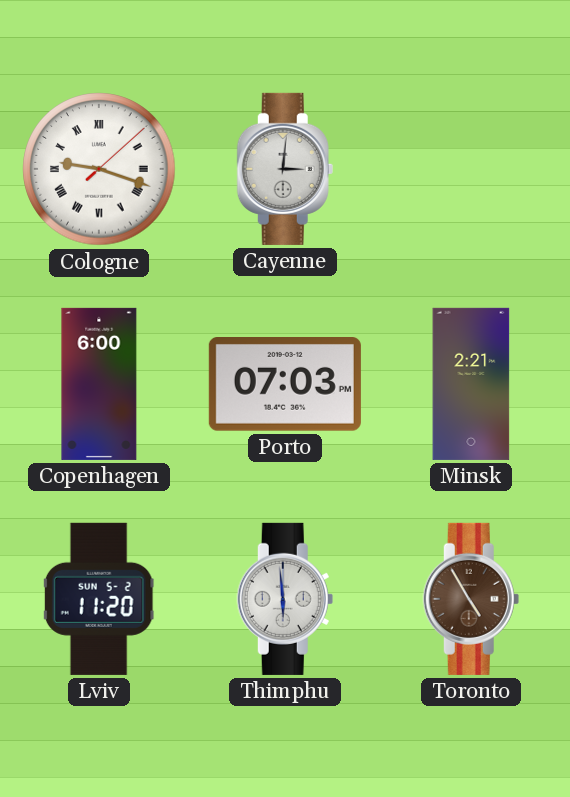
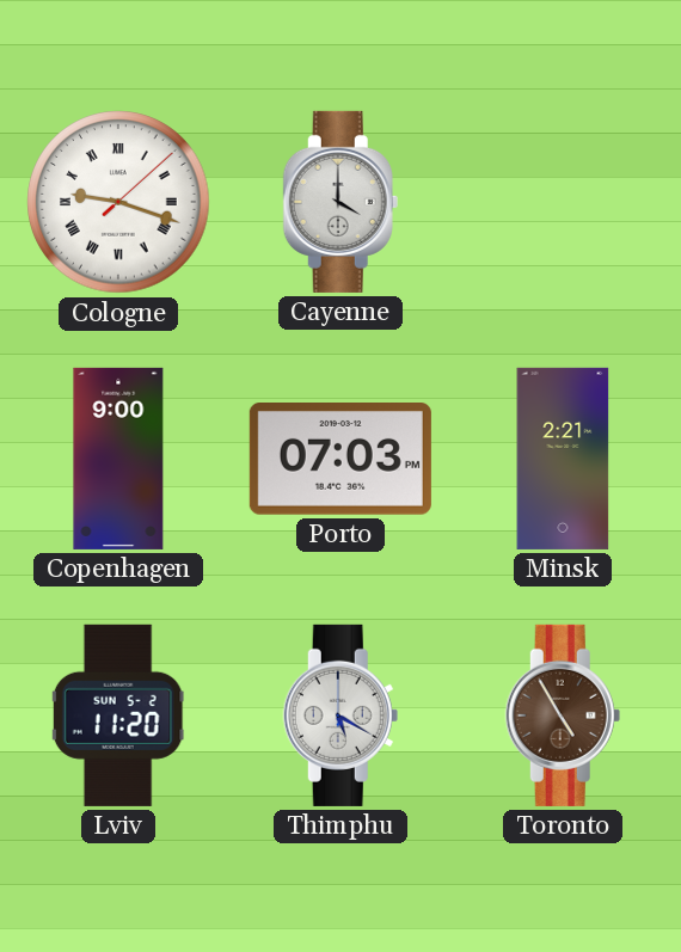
Cayenne: 3:01 -> 4:00
Copenhagen: 6:00 -> 9:00
Thimphu: 5:59 -> 5:20
